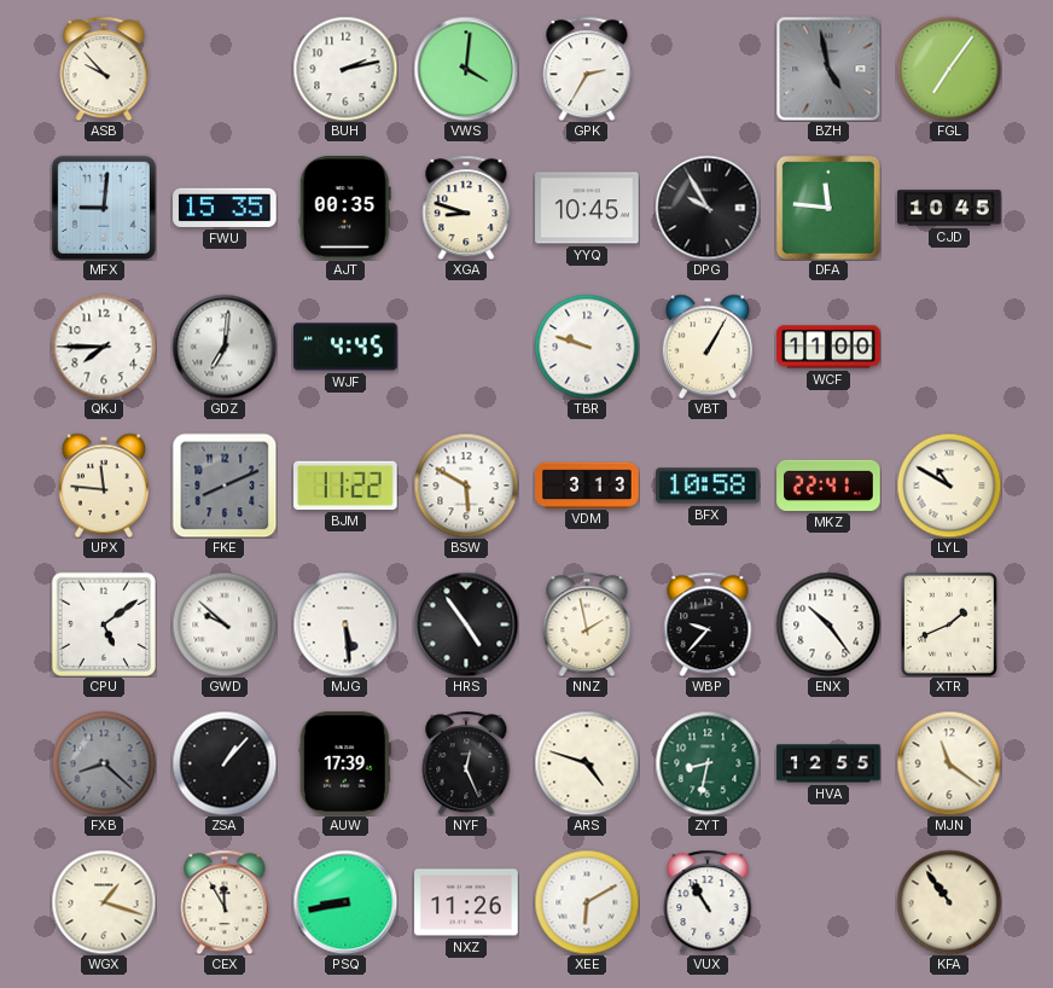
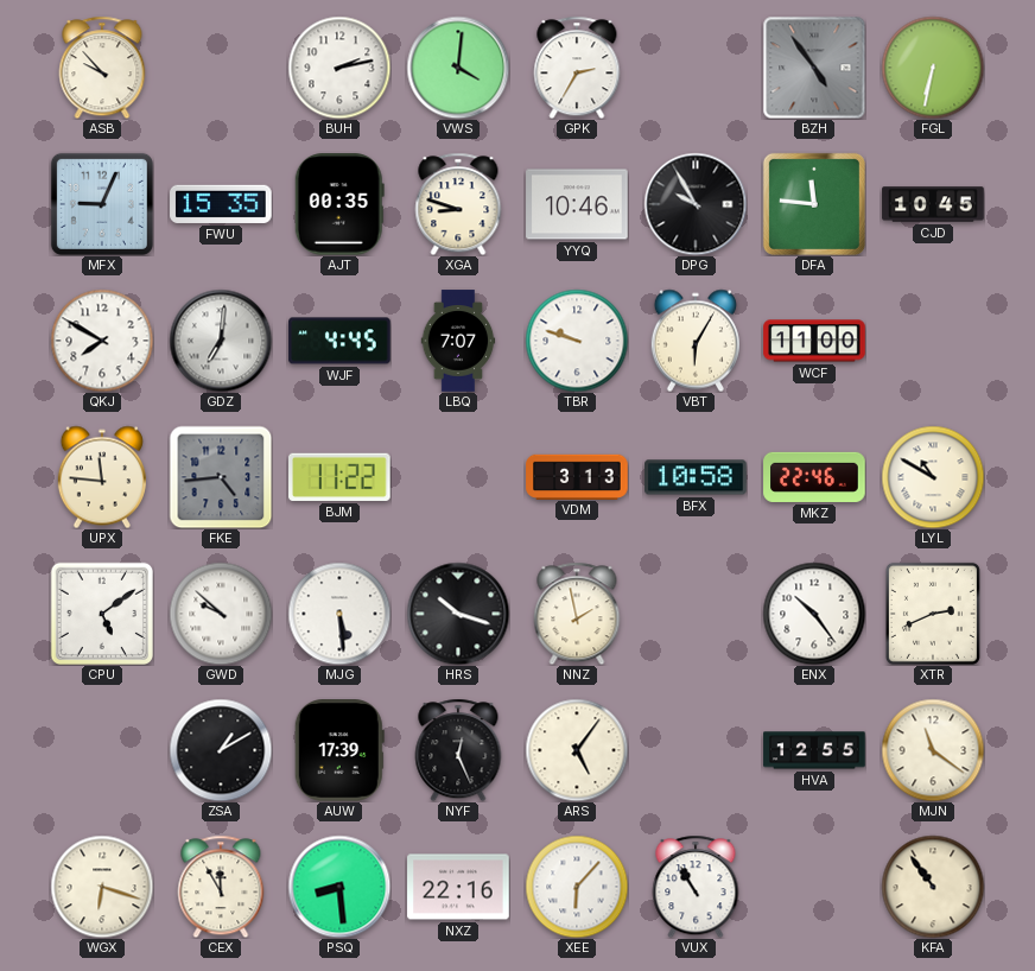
BZH: 4:58 -> 4:54
FGL: 7:06 -> 6:32
MFX: 9:01 -> 9:04
YYQ: 10:45 -> 10:46
QKJ: 7:45 -> 7:50
LBQ: none -> 7:07
VBT: 1:05 -> 6:05
FKE: 8:11 -> 4:44
BSW: 5:50 -> none
MKZ: 22:41 -> 22:46
HRS: 4:54 -> 10:18
WBP: 9:37 -> none
XTR: 1:41 -> 2:41
FXB: 8:22 -> none
ZSA: 1:07 -> 1:10
ARS: 4:48 -> 5:06
ZYT: 8:32 -> none
WGX: 1:18 -> 6:18
PSQ: 8:43 -> 8:29
NXZ: 11:26 -> 22:16
XEE: 6:10 -> 6:07
